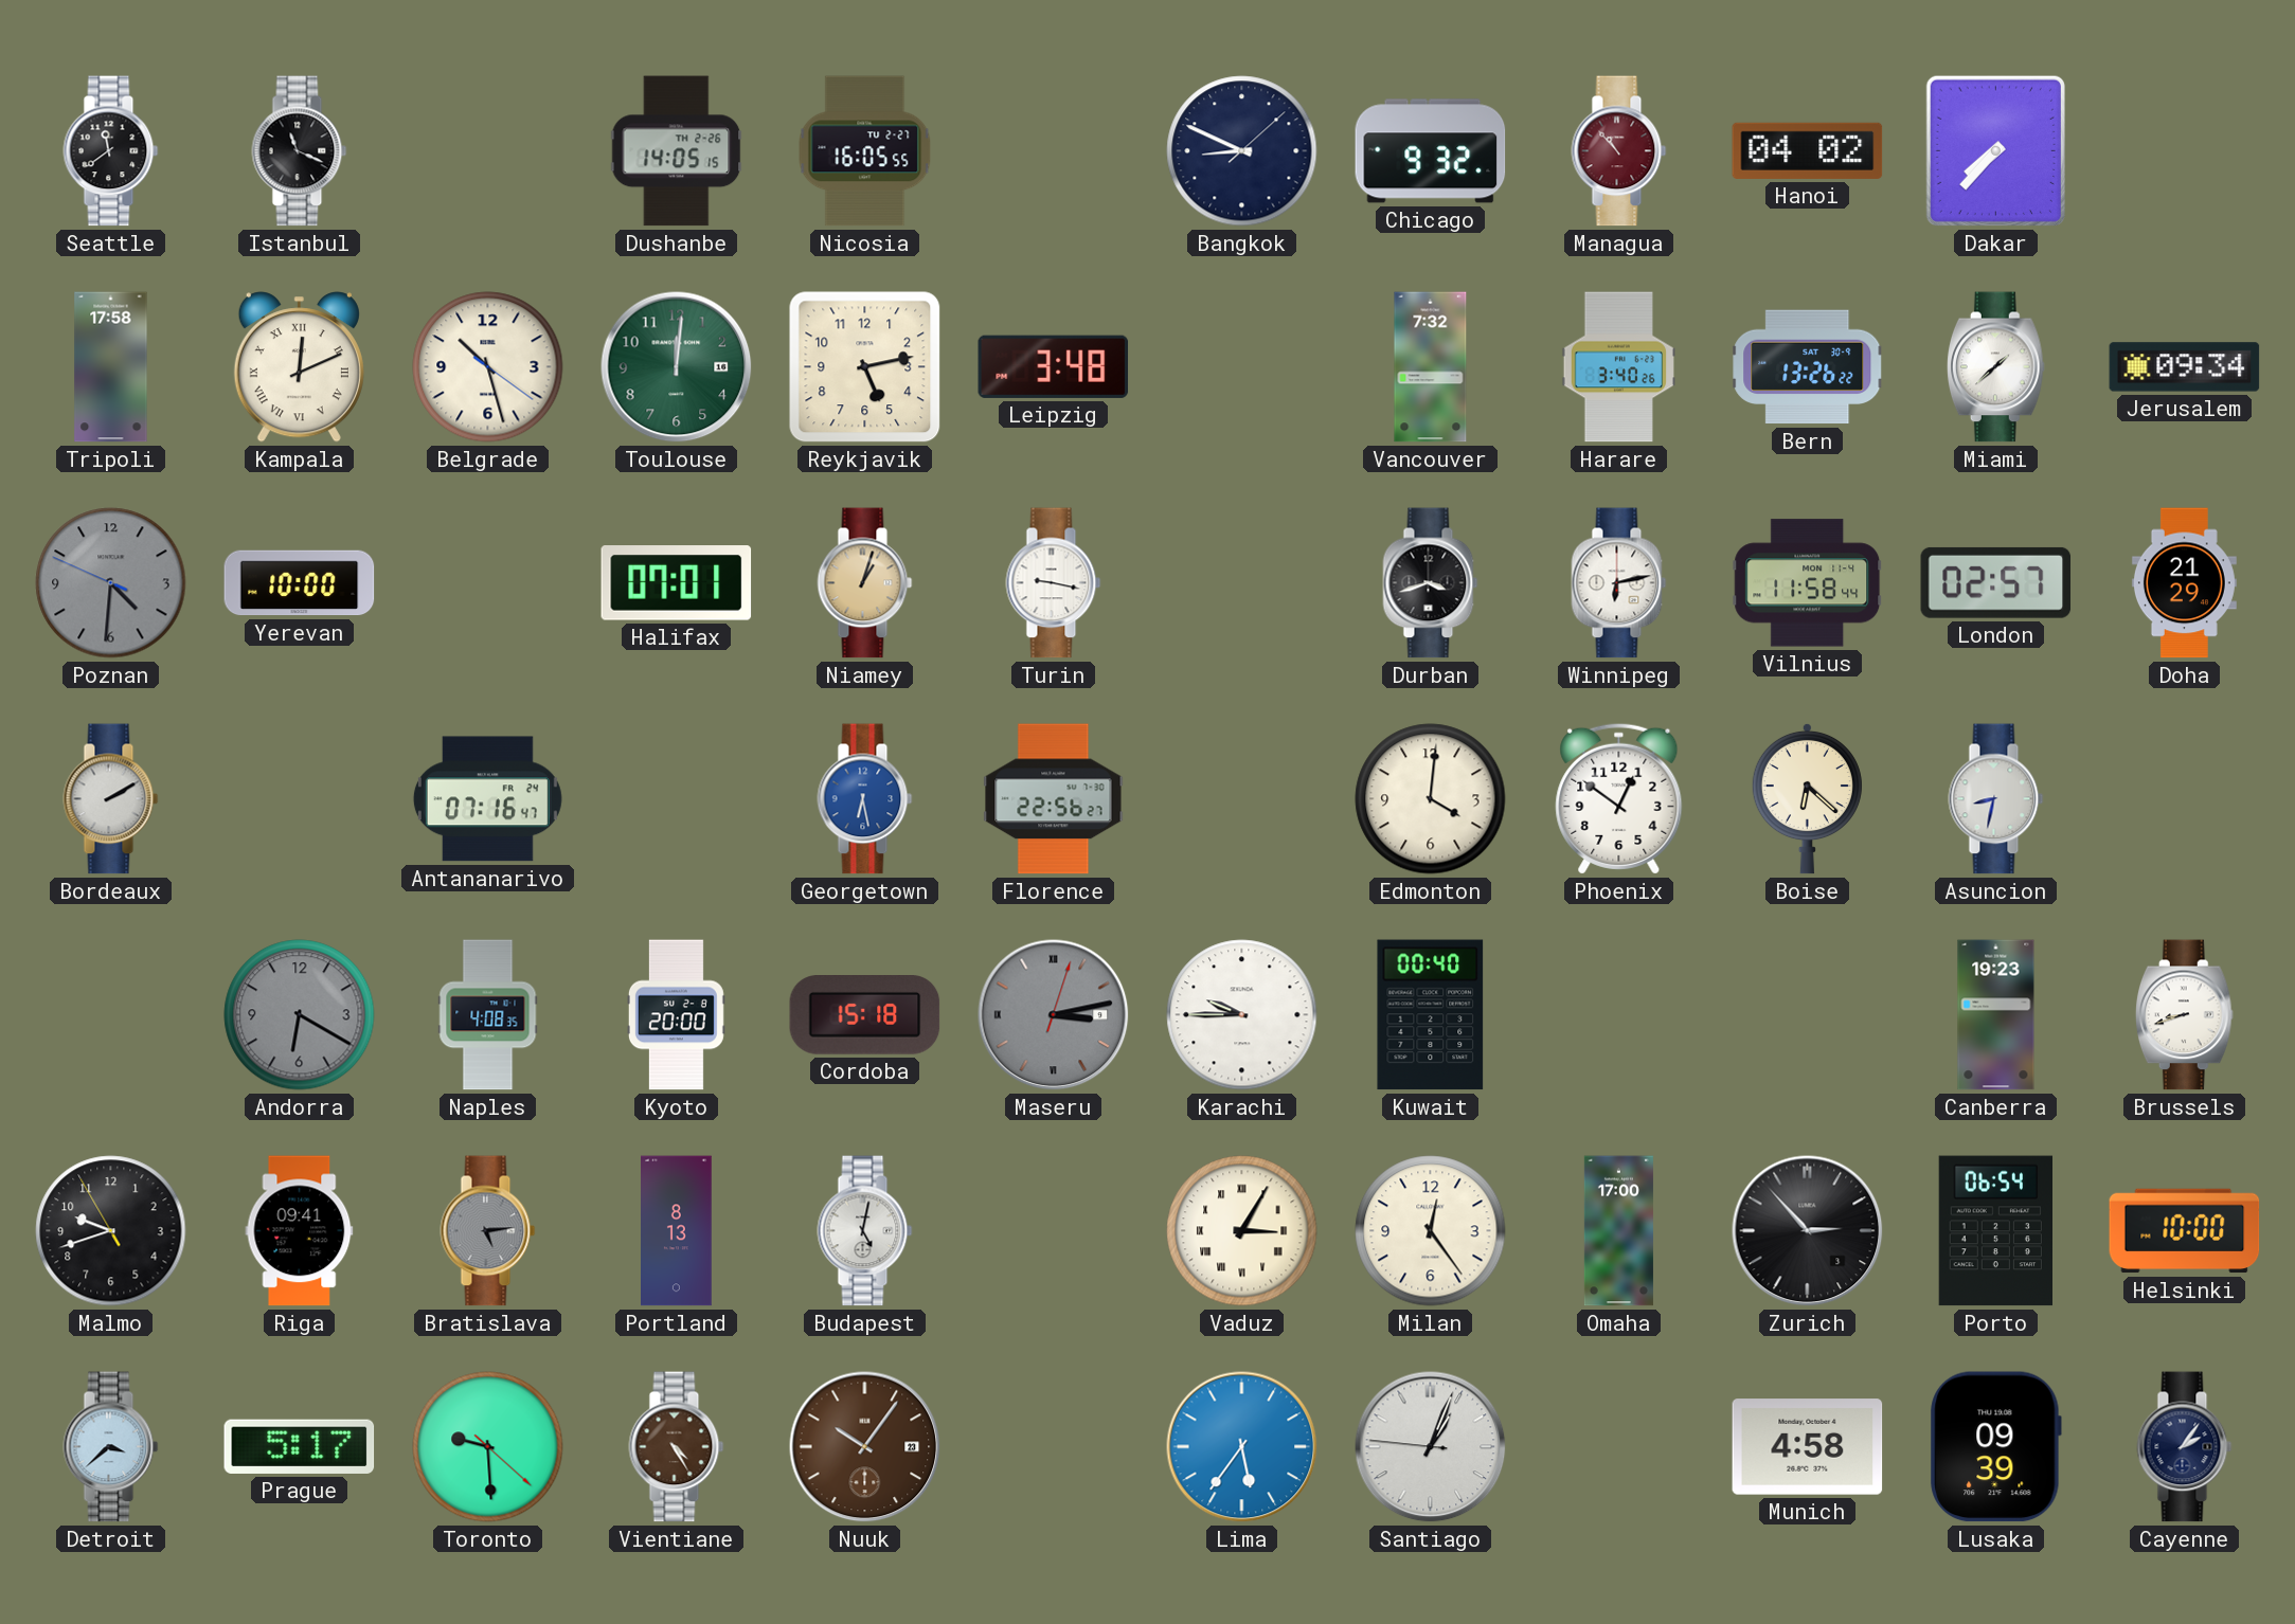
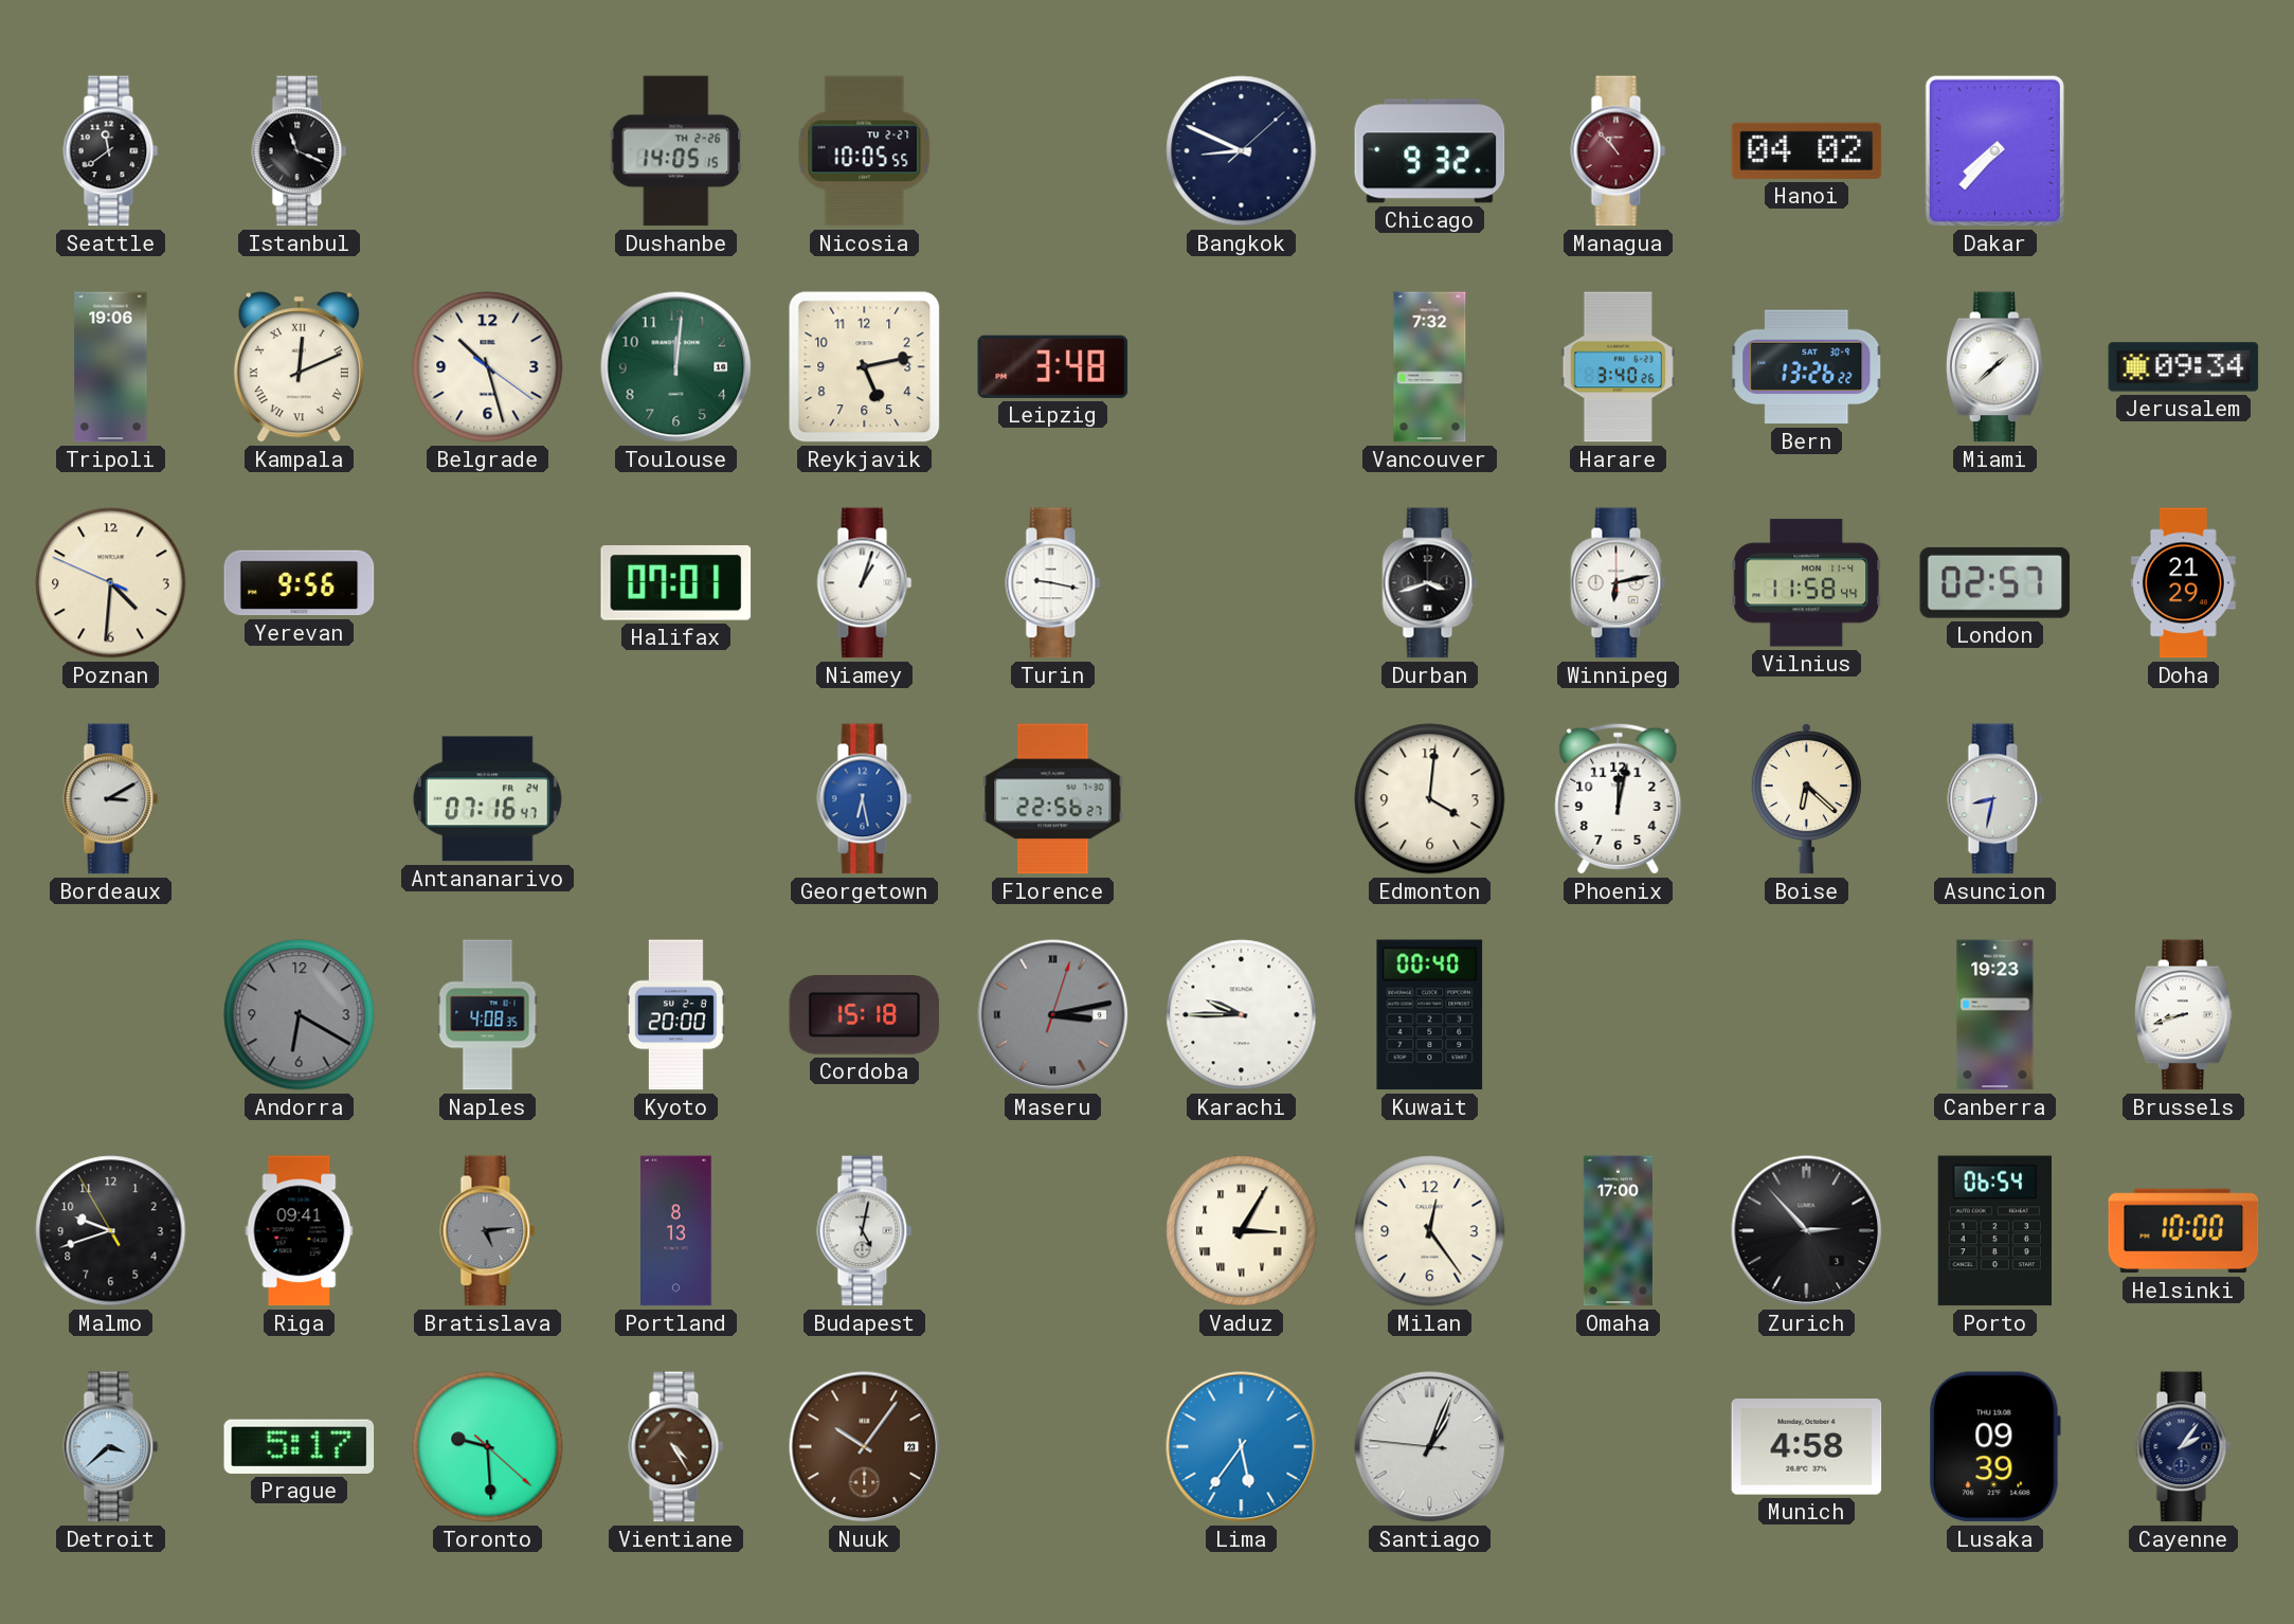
Nicosia: 16:05 -> 10:05
Tripoli: 17:58 -> 19:06
Poznan dial: grey -> cream
Yerevan: 10:00 -> 9:56
Niamey dial: champagne -> white
Bordeaux: 2:10 -> 3:10
Phoenix: 12:51 -> 12:02
